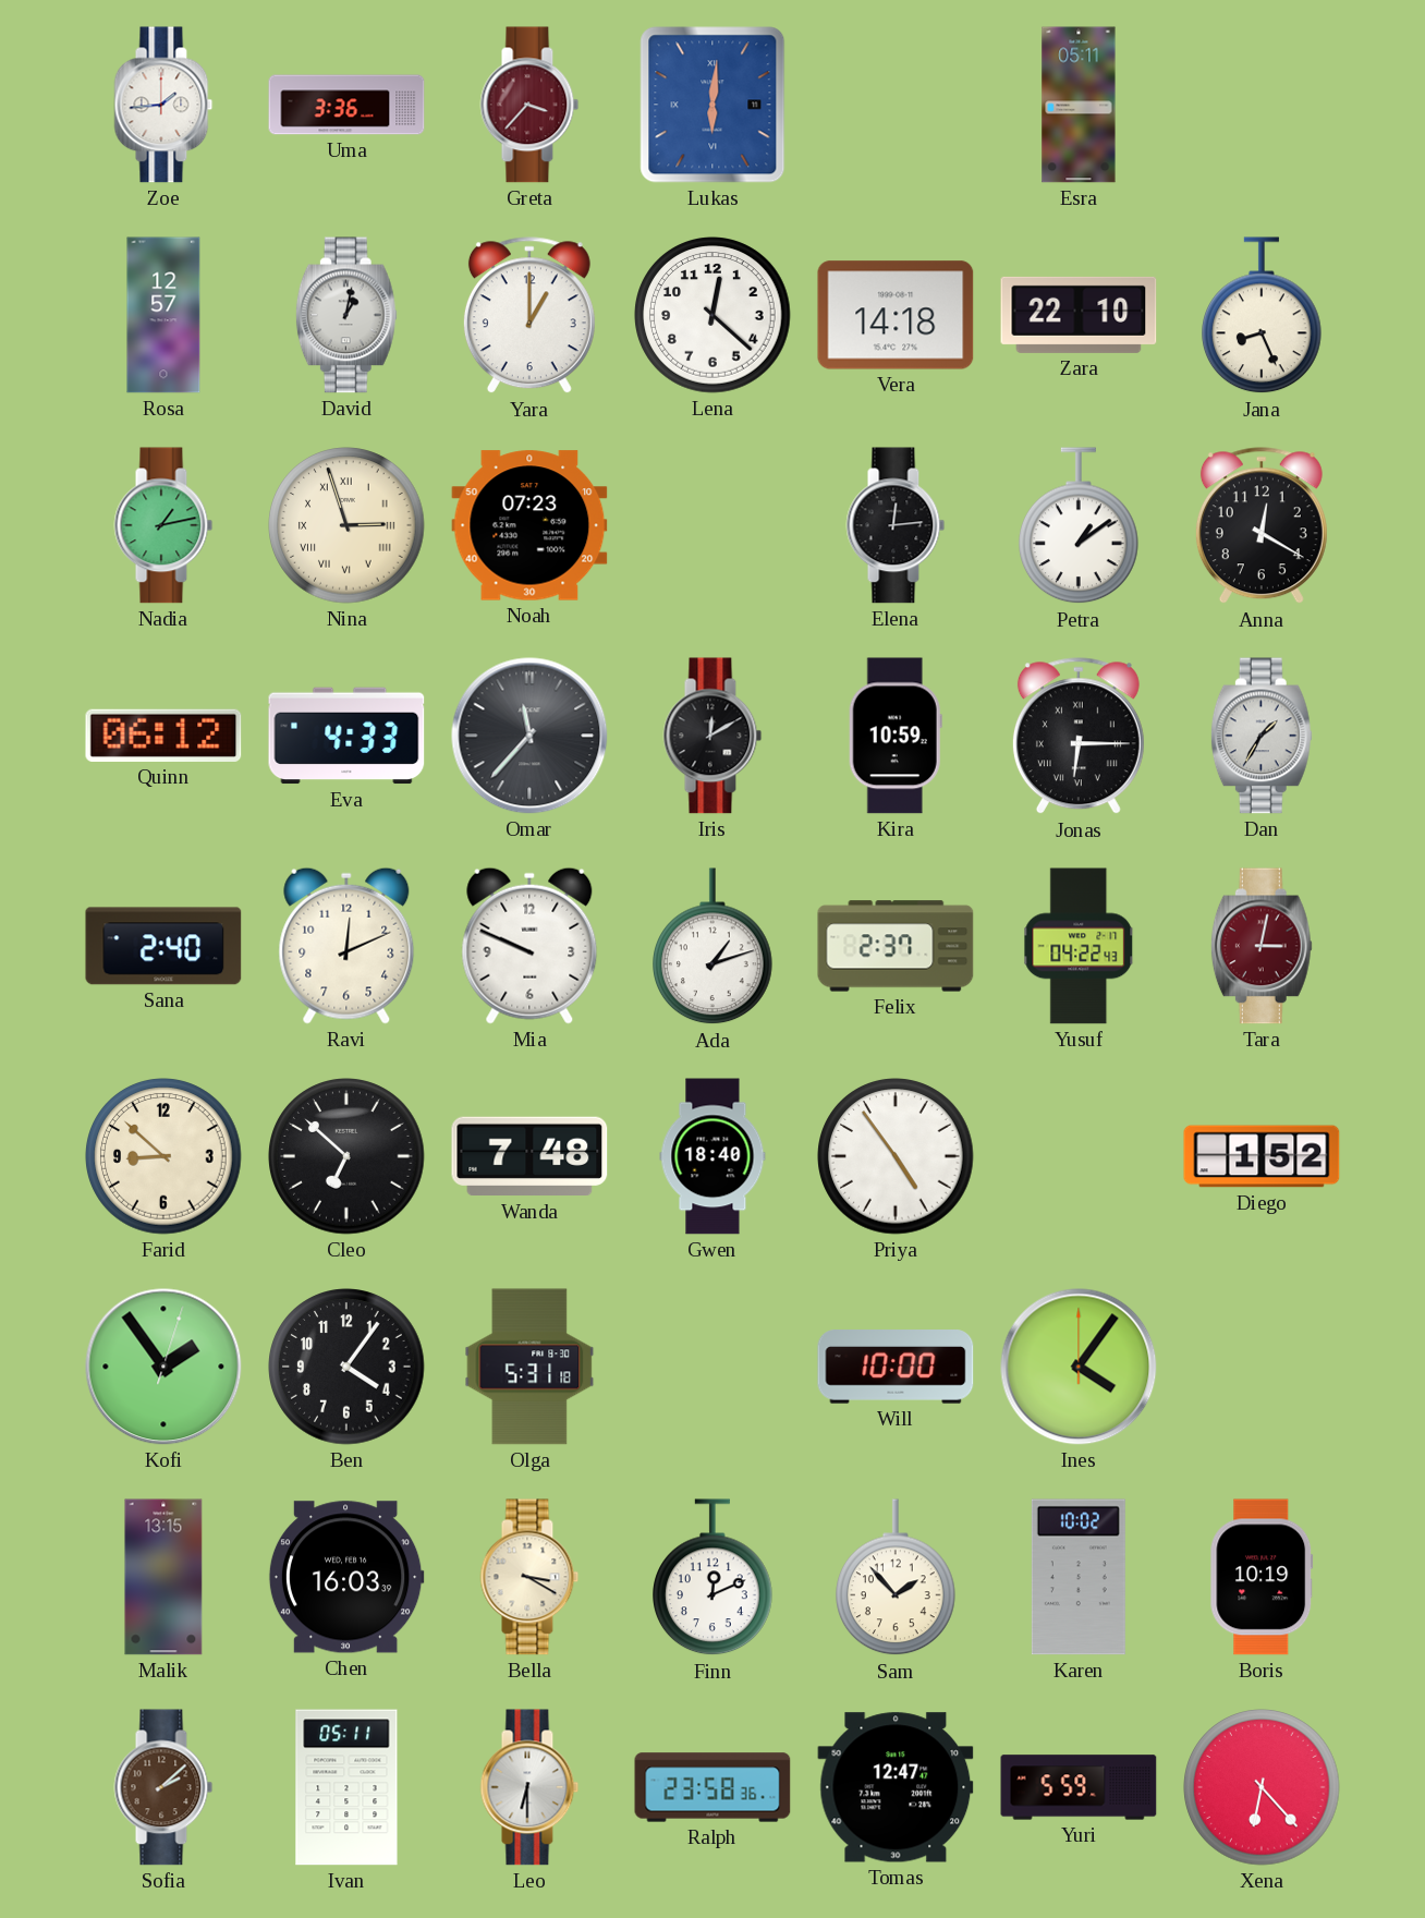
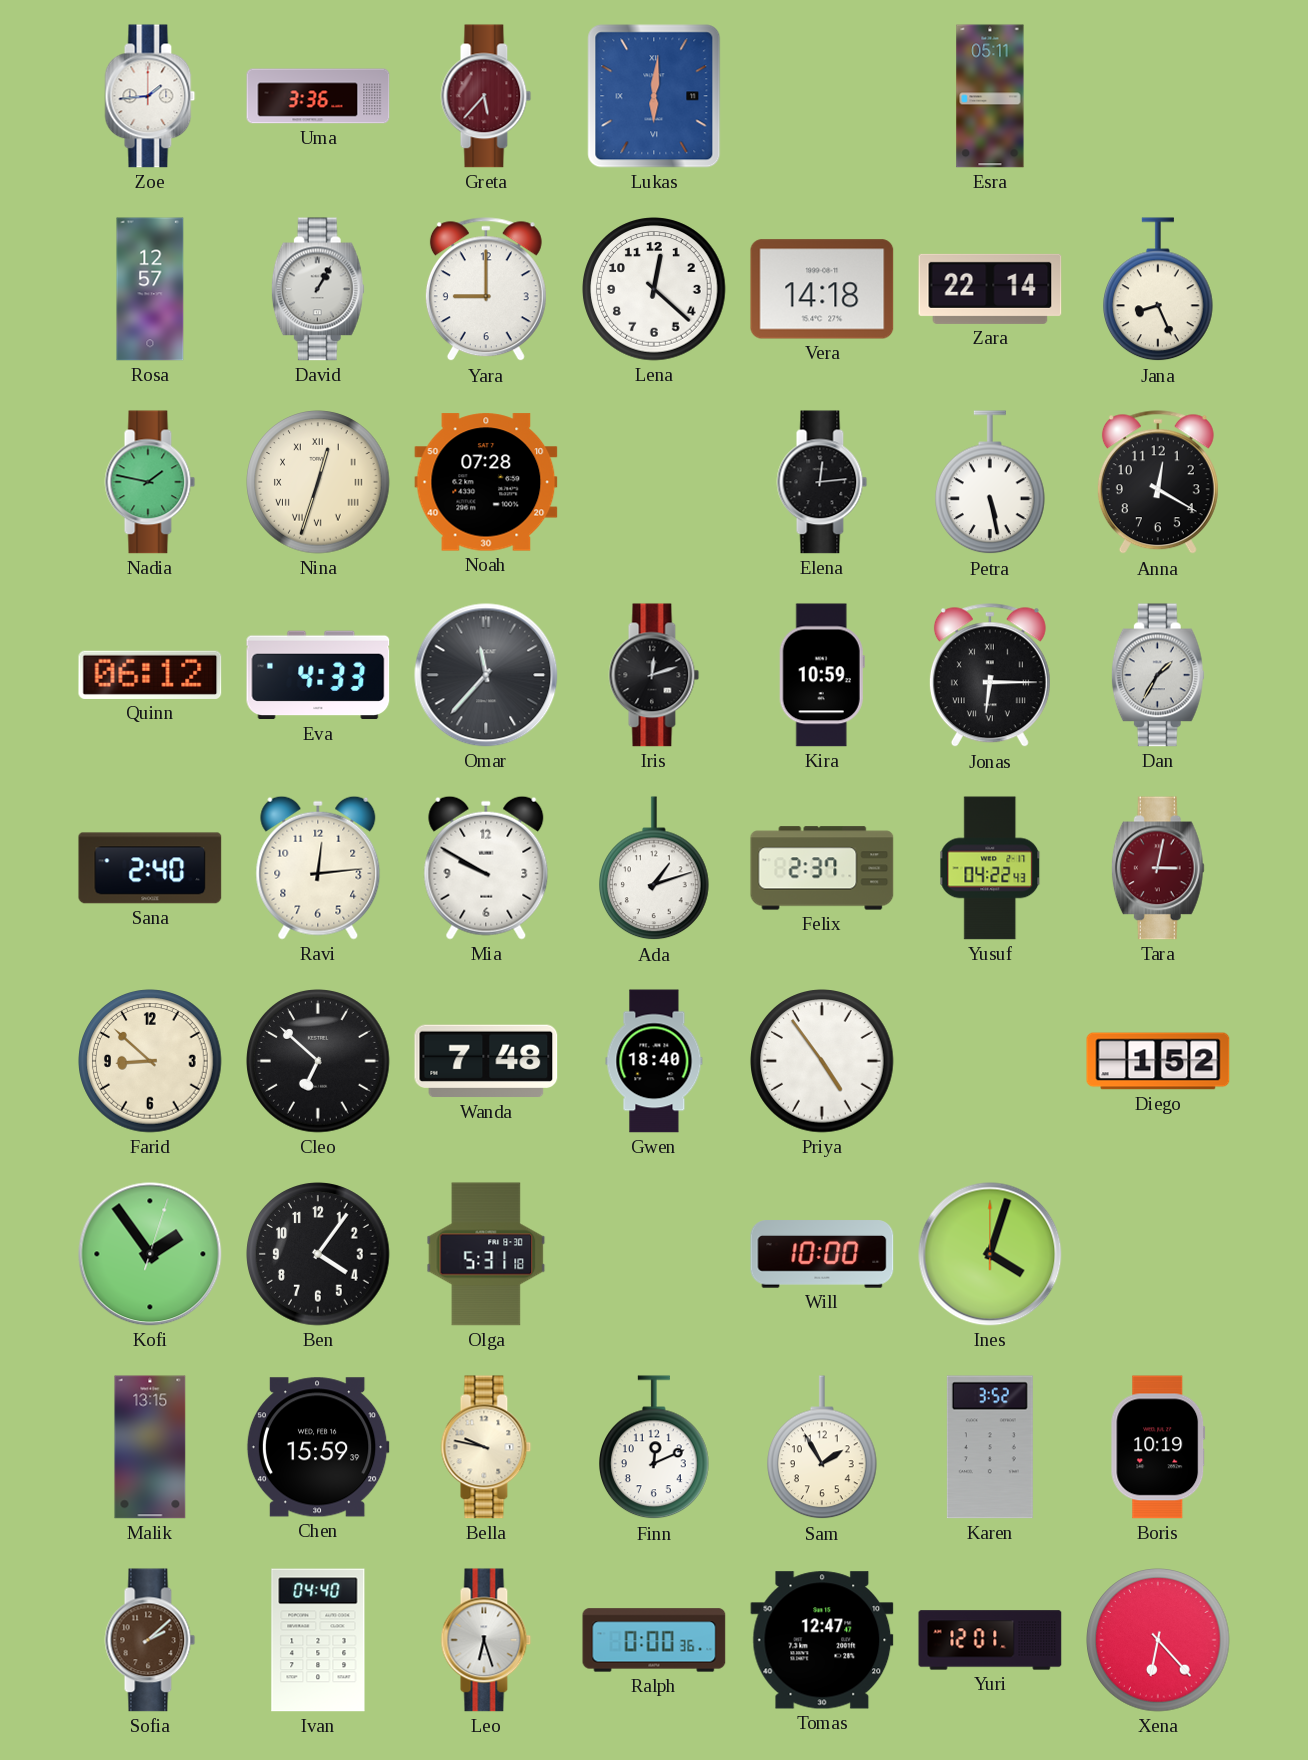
Greta: 3:37 -> 5:37
David: 1:02 -> 1:05
Yara: 1:00 -> 9:00
Zara: 22:10 -> 22:14
Nadia: 1:13 -> 1:47
Nina: 2:57 -> 12:33
Noah: 07:23 -> 07:28
Petra: 1:09 -> 5:28
Iris: 12:10 -> 12:12
Ravi: 12:11 -> 12:14
Mia: 9:49 -> 9:50
Ines: 4:06 -> 4:03
Chen: 16:03 -> 15:59
Bella: 3:20 -> 9:47
Sam: 1:53 -> 1:55
Karen: 10:02 -> 3:52
Ivan: 05:11 -> 04:40
Leo: 6:30 -> 6:27
Ralph: 23:58 -> 0:00
Yuri: 5:59 -> 12:01
